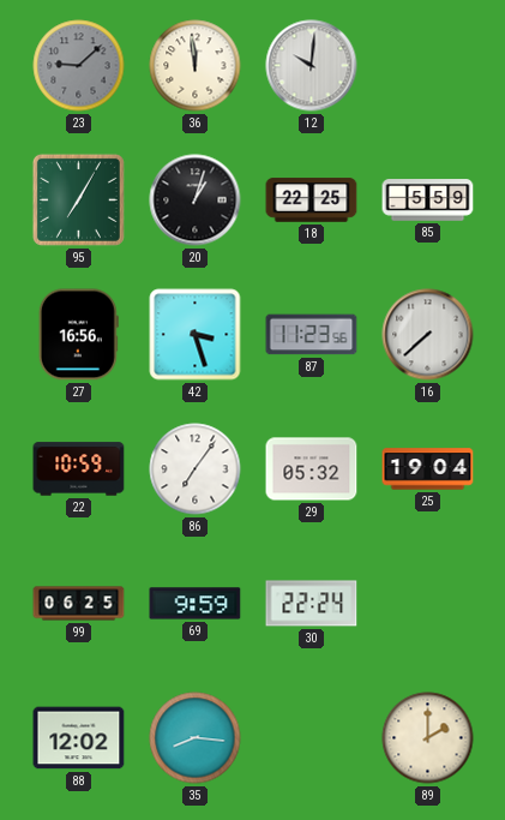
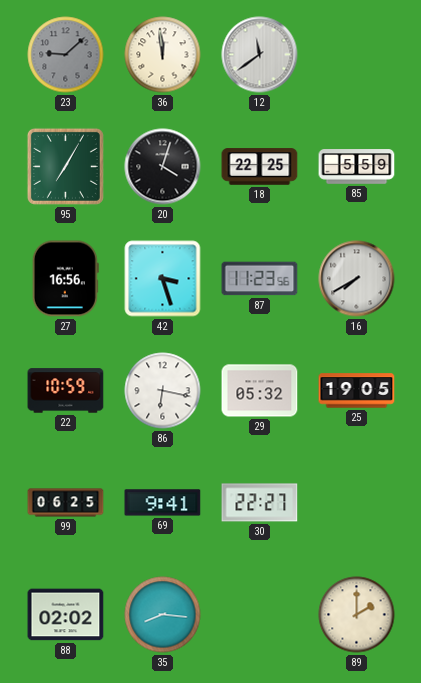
12: 10:01 -> 11:39
20: 1:03 -> 4:03
16: 7:38 -> 7:40
86: 7:06 -> 6:17
25: 19:04 -> 19:05
69: 9:59 -> 9:41
30: 22:24 -> 22:27
88: 12:02 -> 02:02
